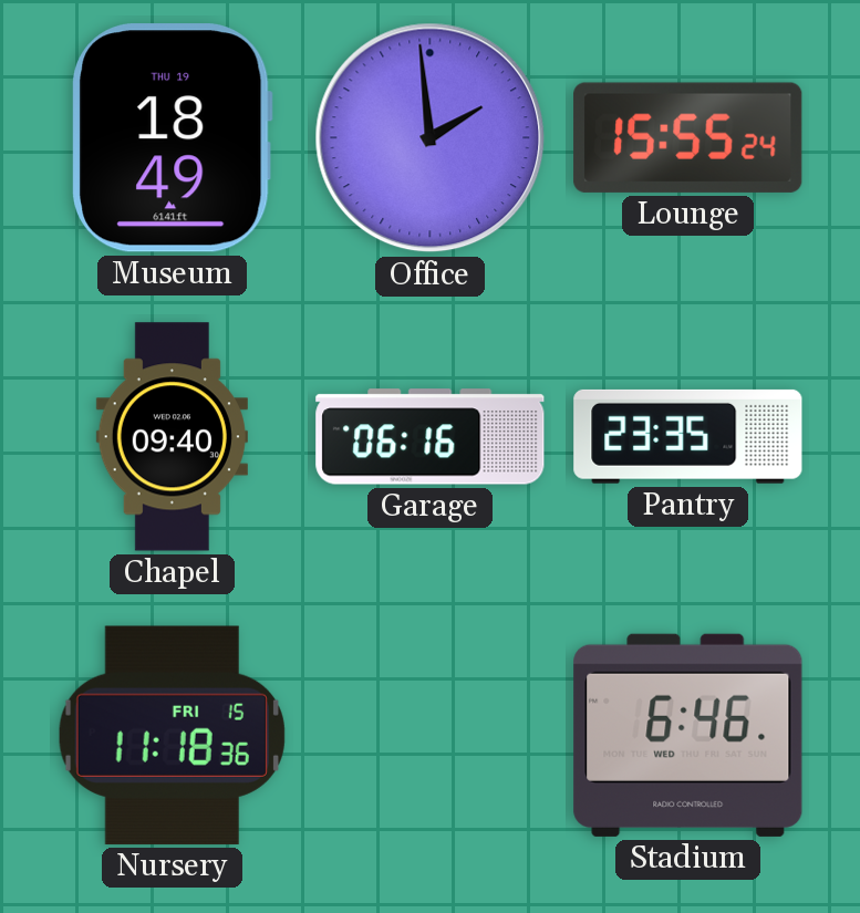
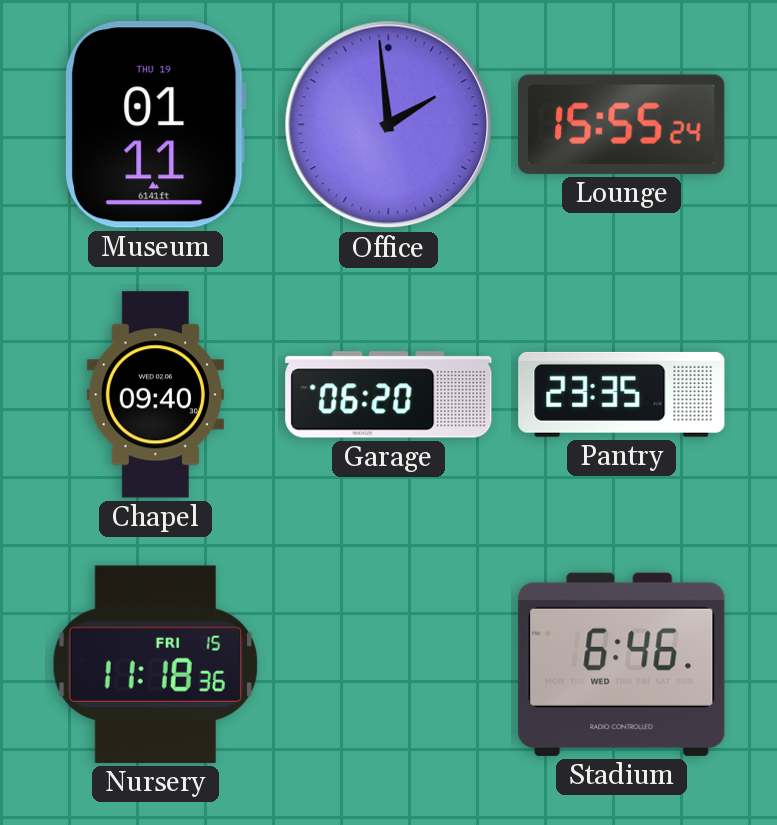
Museum: 18:49 -> 01:11
Garage: 06:16 -> 06:20
